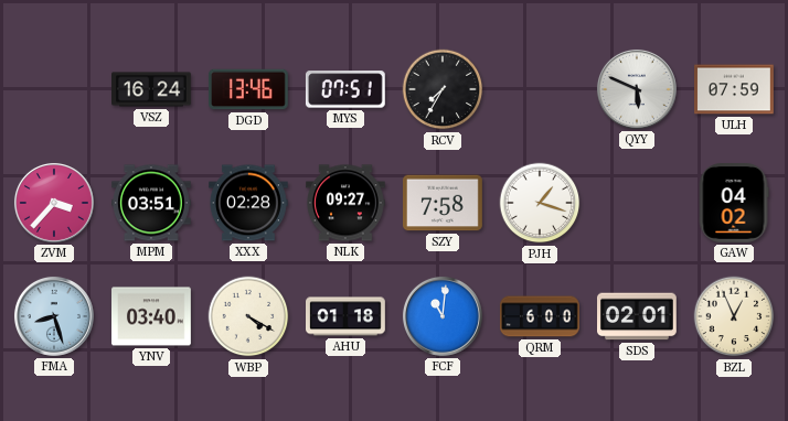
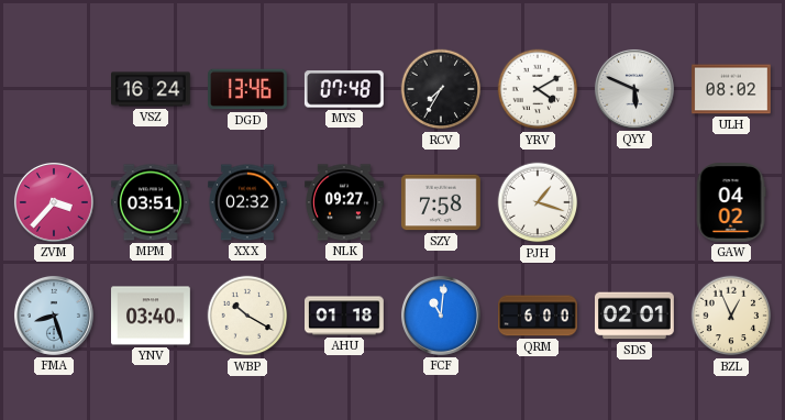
MYS: 07:51 -> 07:48
YRV: none -> 4:10
ULH: 07:59 -> 08:02
XXX: 02:28 -> 02:32
WBP: 4:20 -> 10:20
